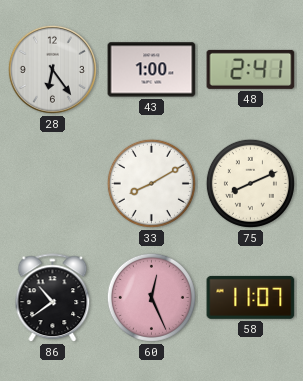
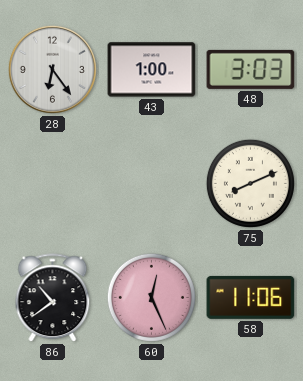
48: 2:41 -> 3:03
33: 8:10 -> none
58: 11:07 -> 11:06
